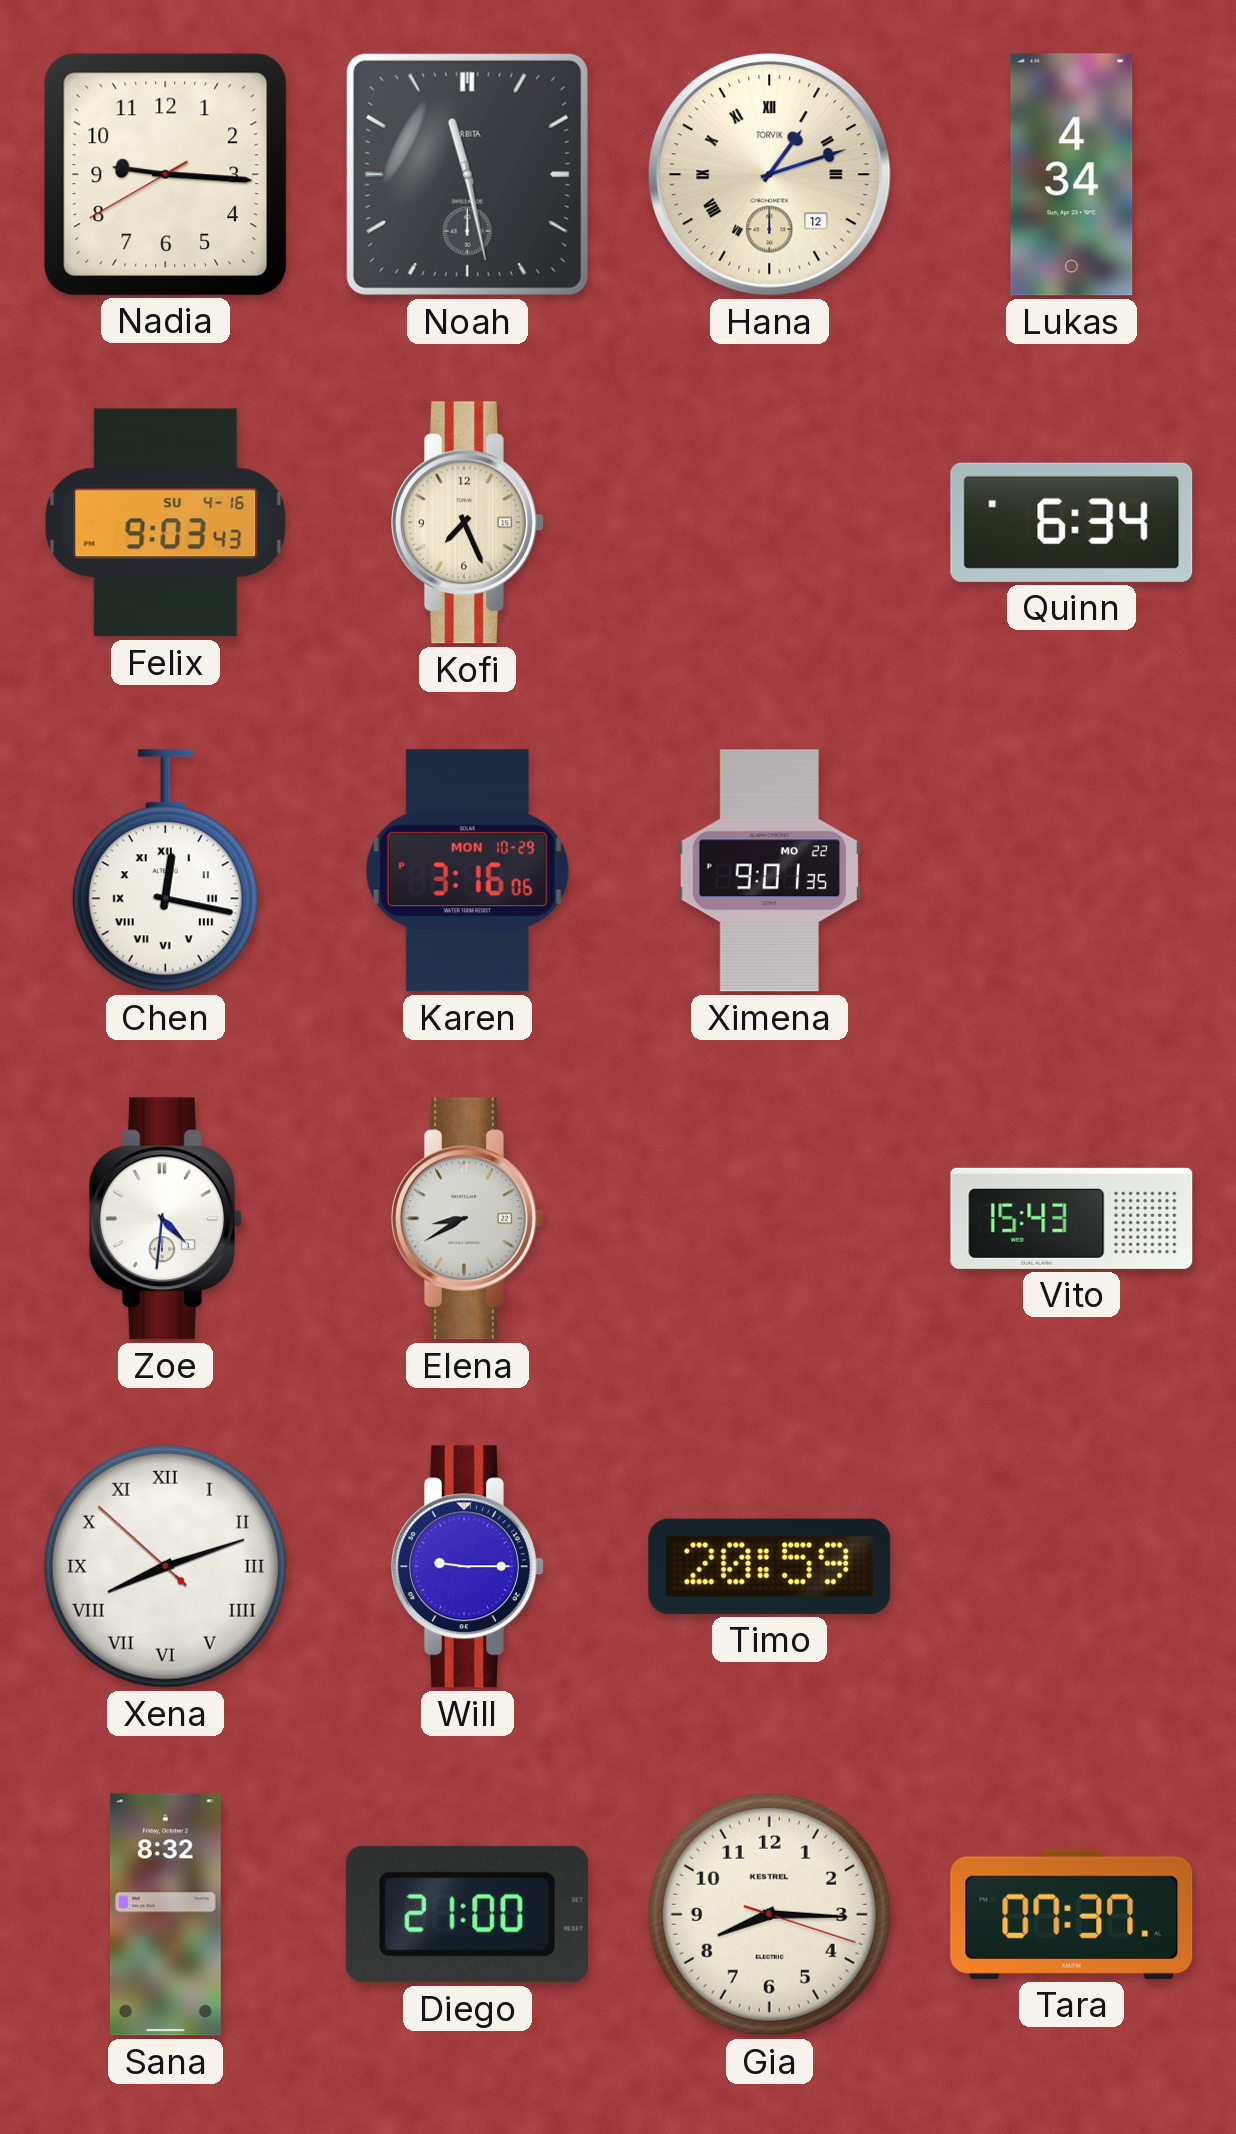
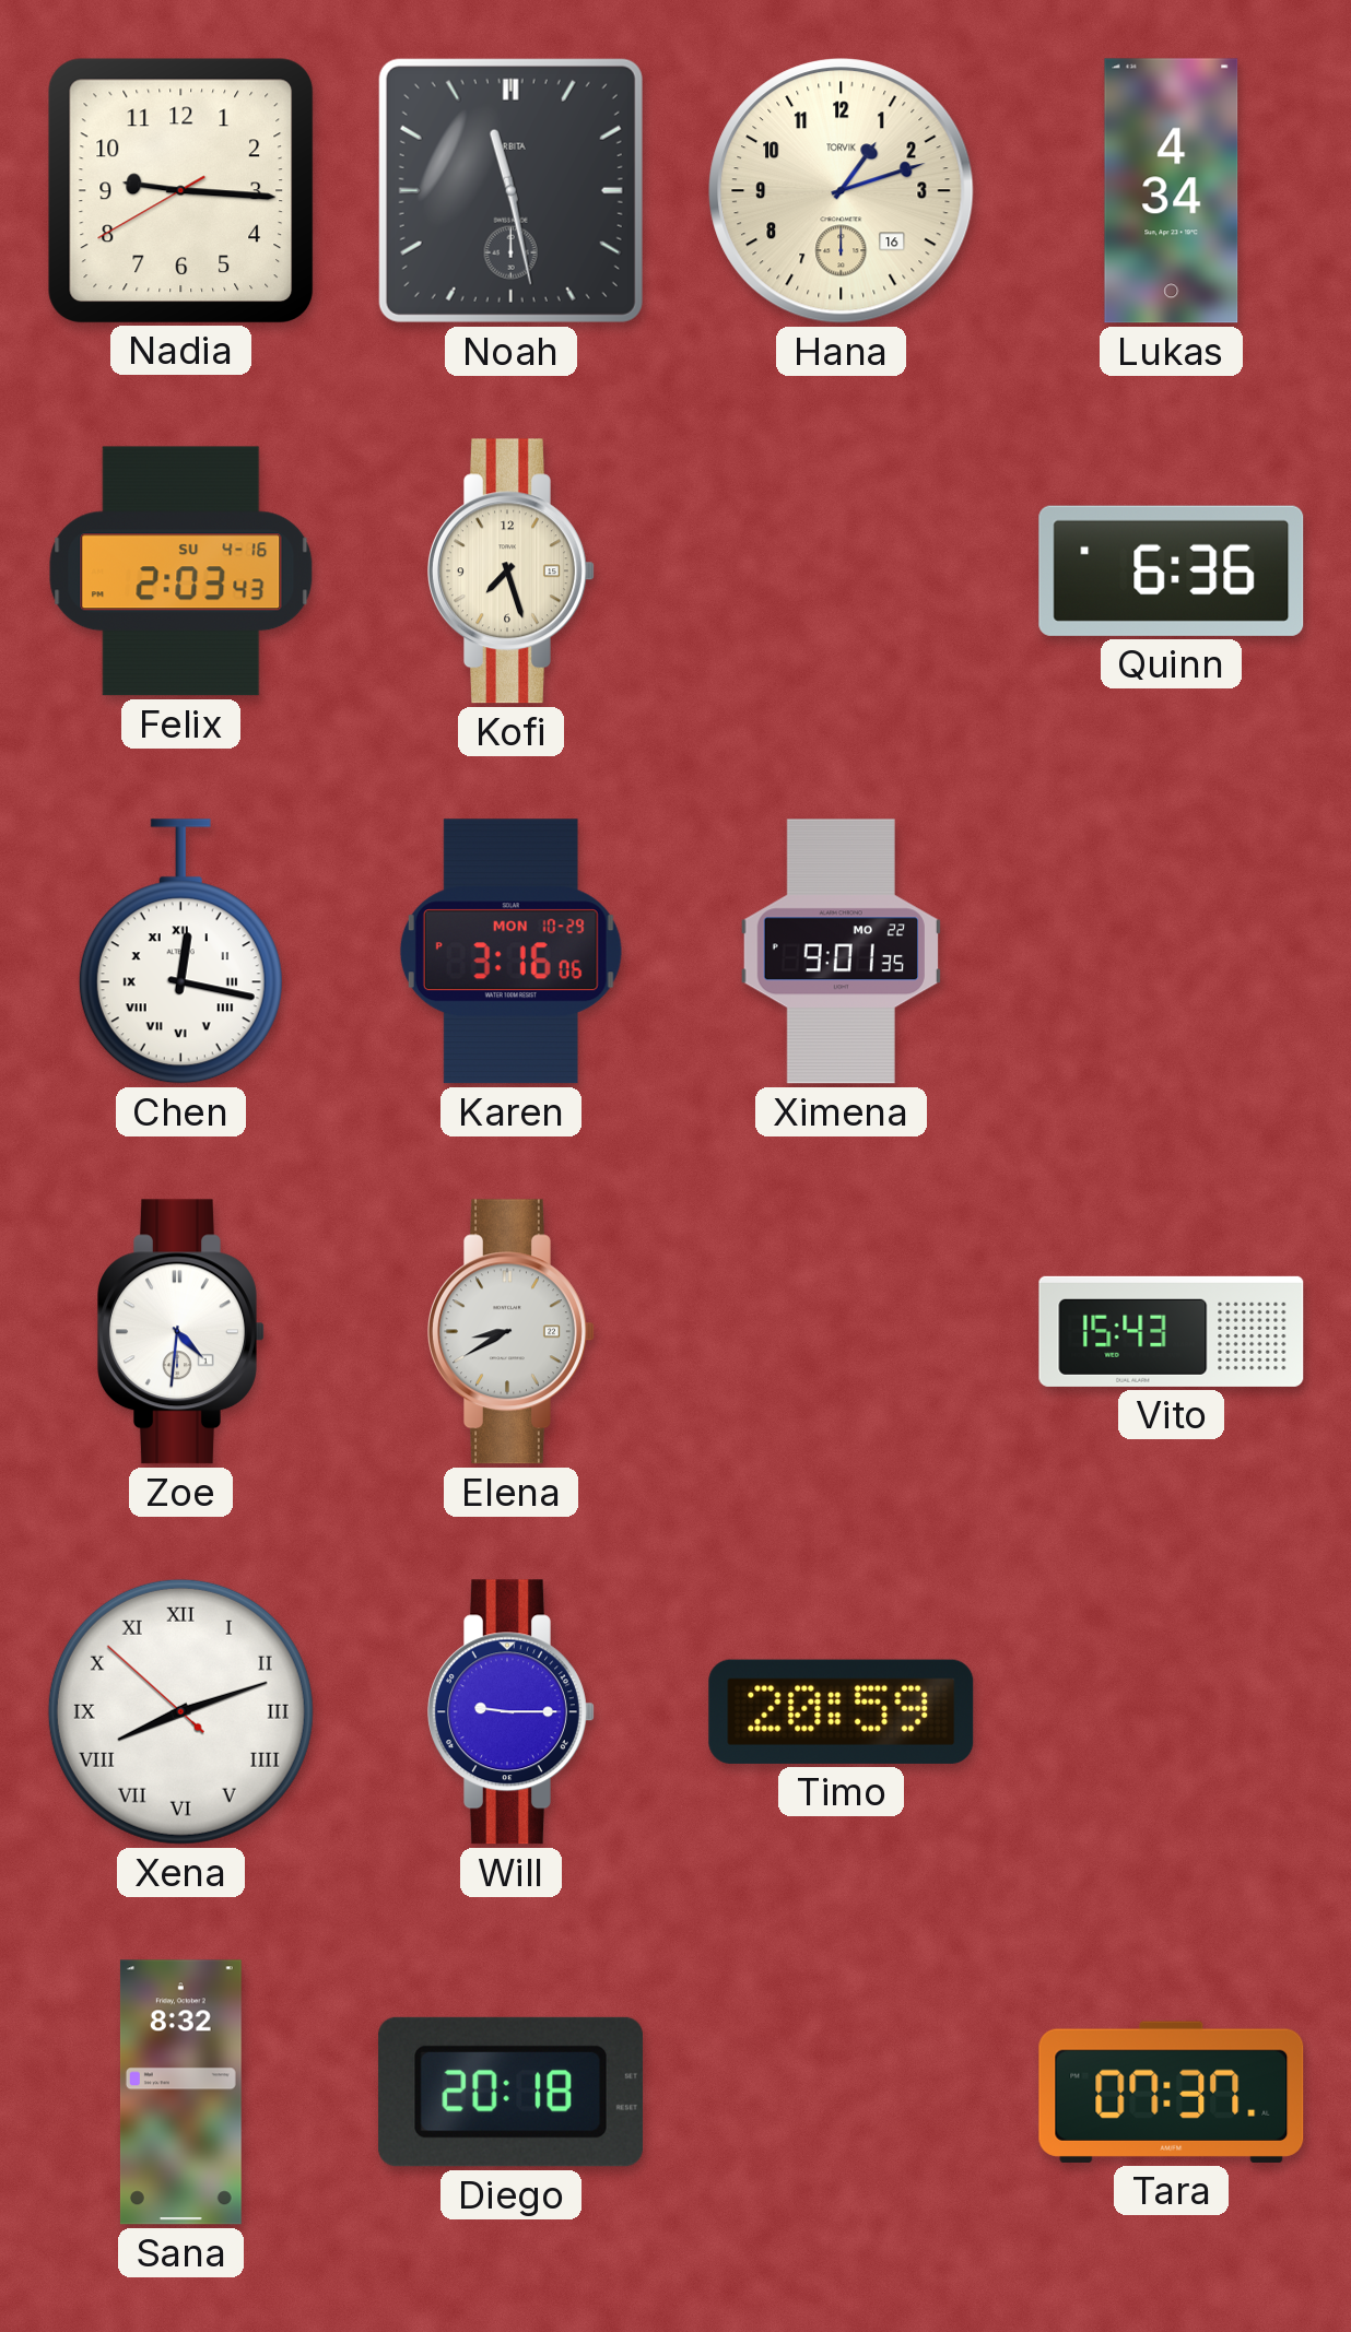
Hana date: 12 -> 16
Hana numerals: Roman -> Arabic
Felix: 9:03 -> 2:03
Kofi: 7:26 -> 7:27
Quinn: 6:34 -> 6:36
Diego: 21:00 -> 20:18
Gia: 8:15 -> none
